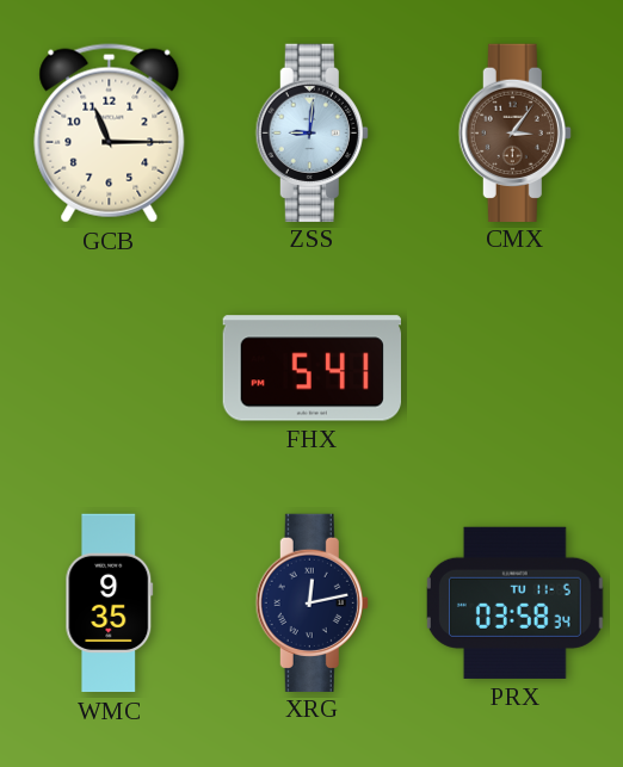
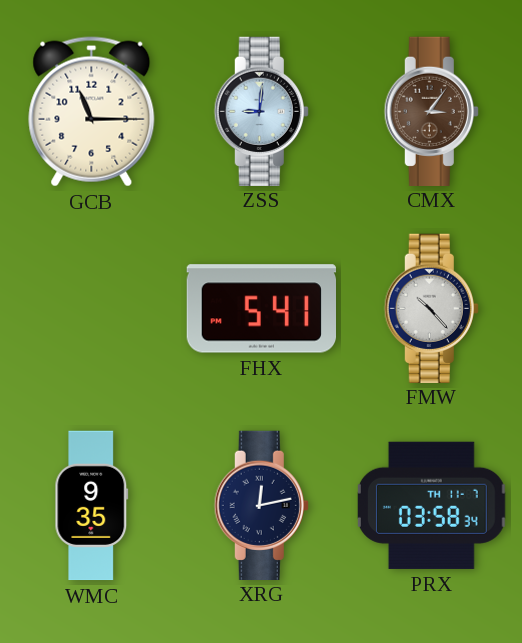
FMW: none -> 10:23
PRX date: TU 11-5 -> TH 11-7
